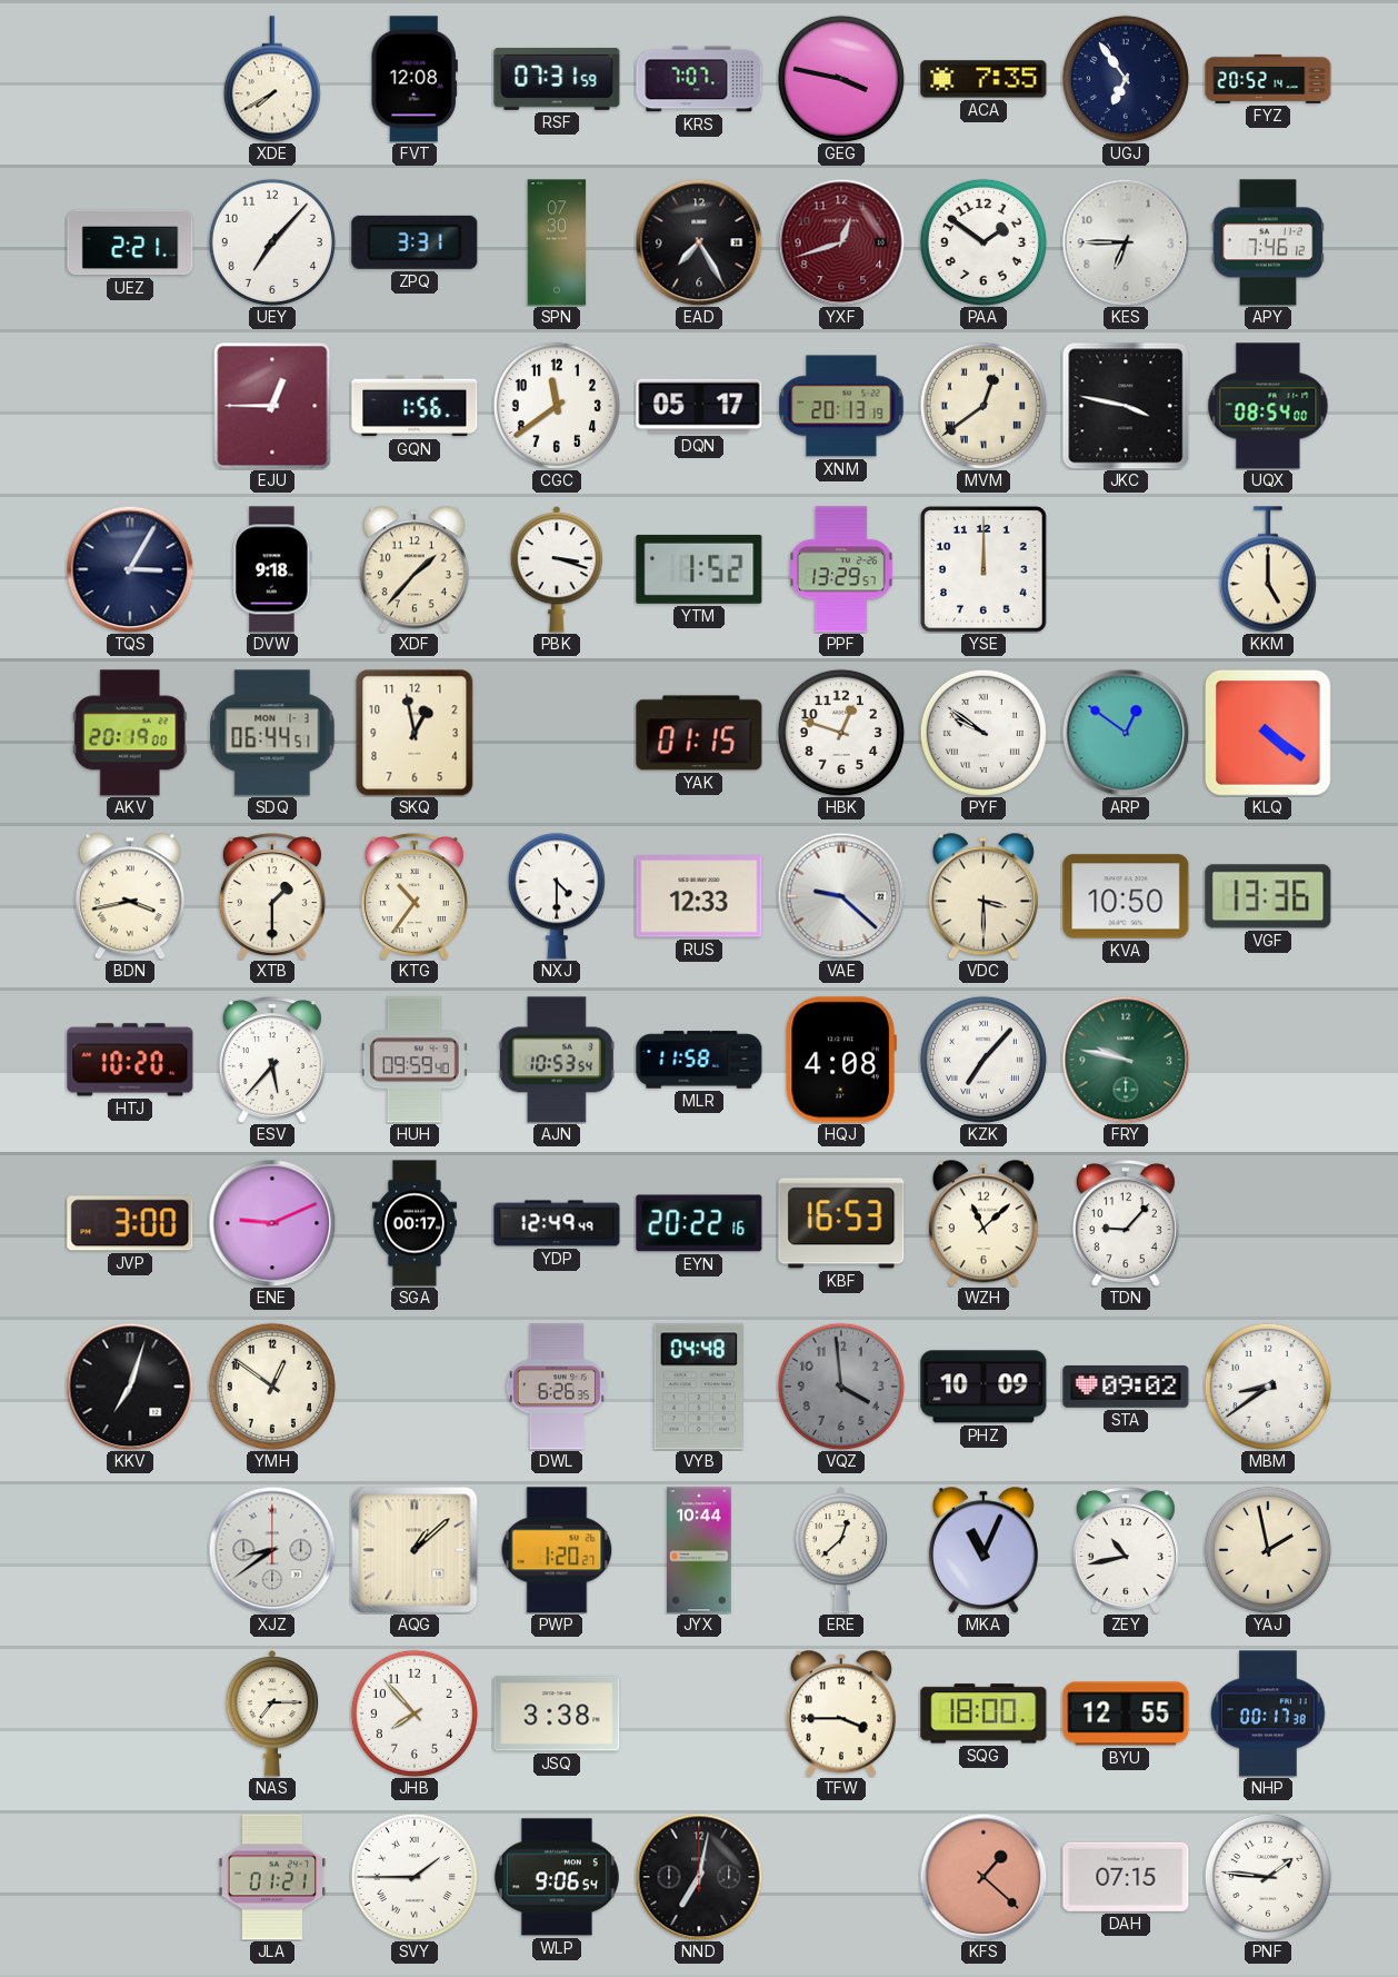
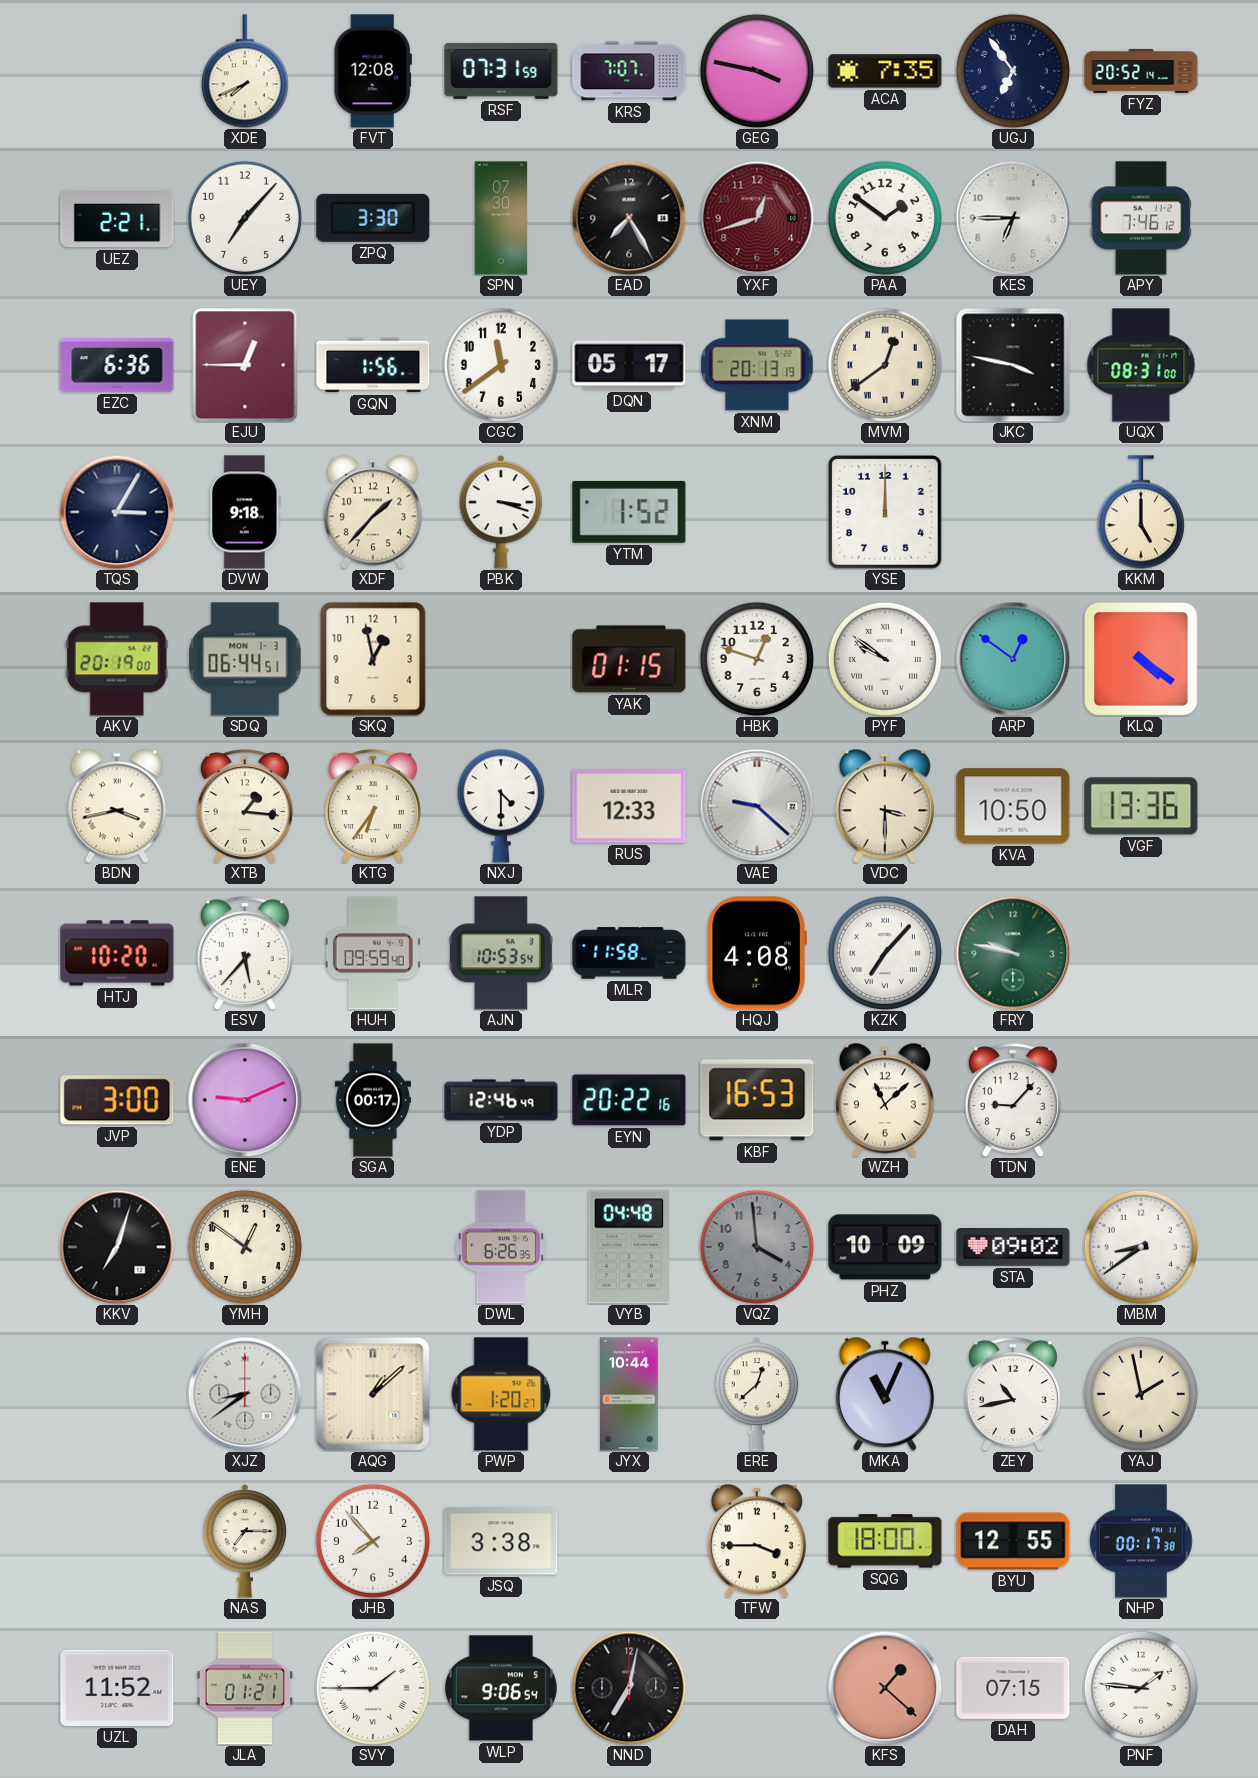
XDE: 7:40 -> 7:41
ZPQ: 3:31 -> 3:30
EZC: none -> 6:36
UQX: 08:54 -> 08:31
PPF: 13:29 -> none
XTB: 1:30 -> 1:16
KTG: 10:36 -> 6:36
YDP: 12:49 -> 12:46
UZL: none -> 11:52
